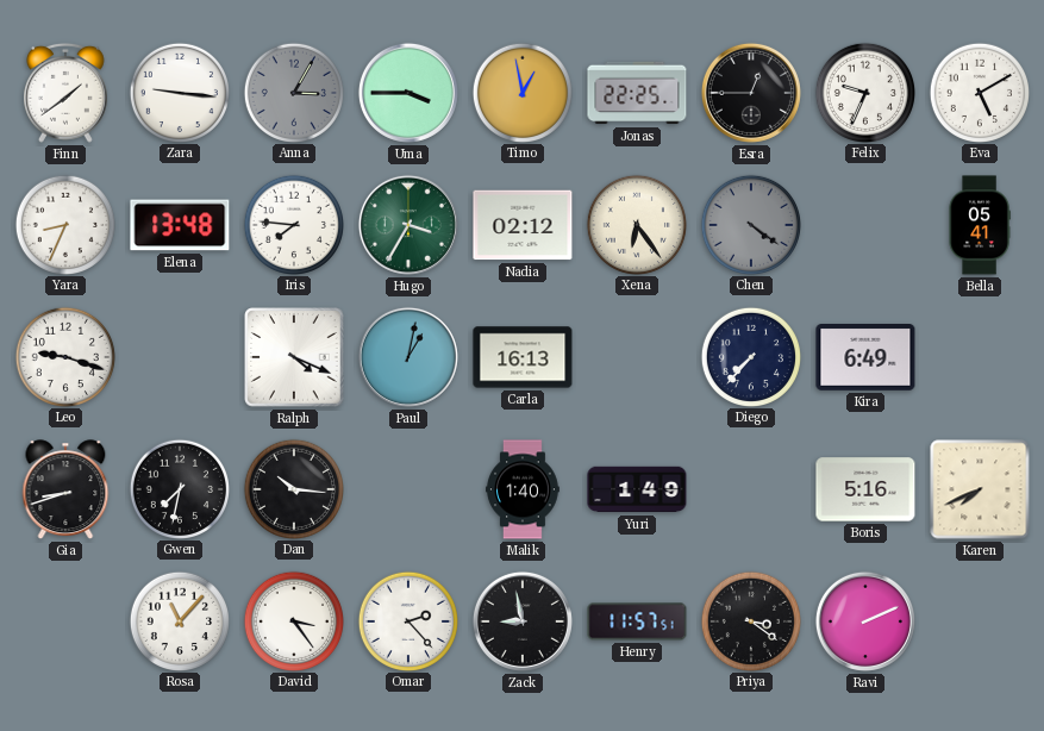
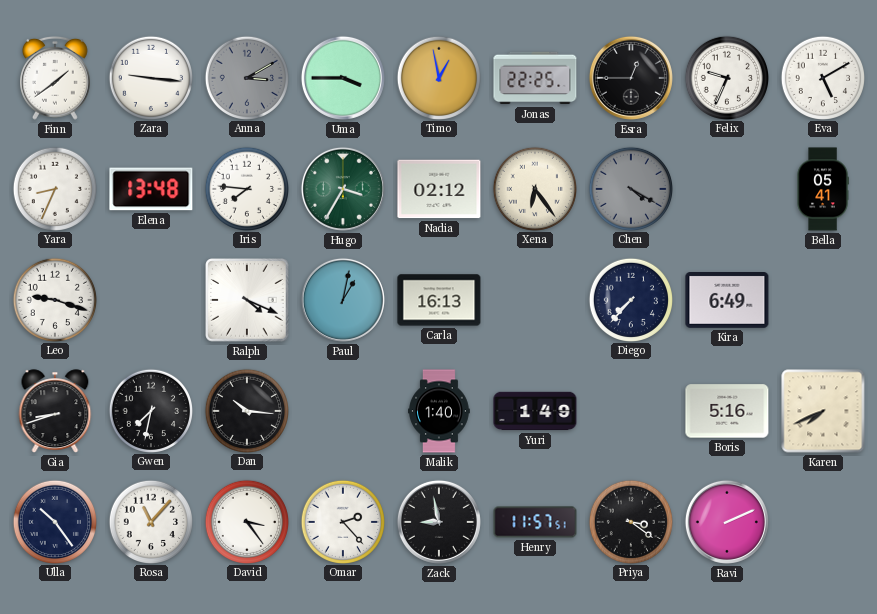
Anna: 3:05 -> 3:10
Chen: 4:21 -> 4:20
Ulla: none -> 10:24
